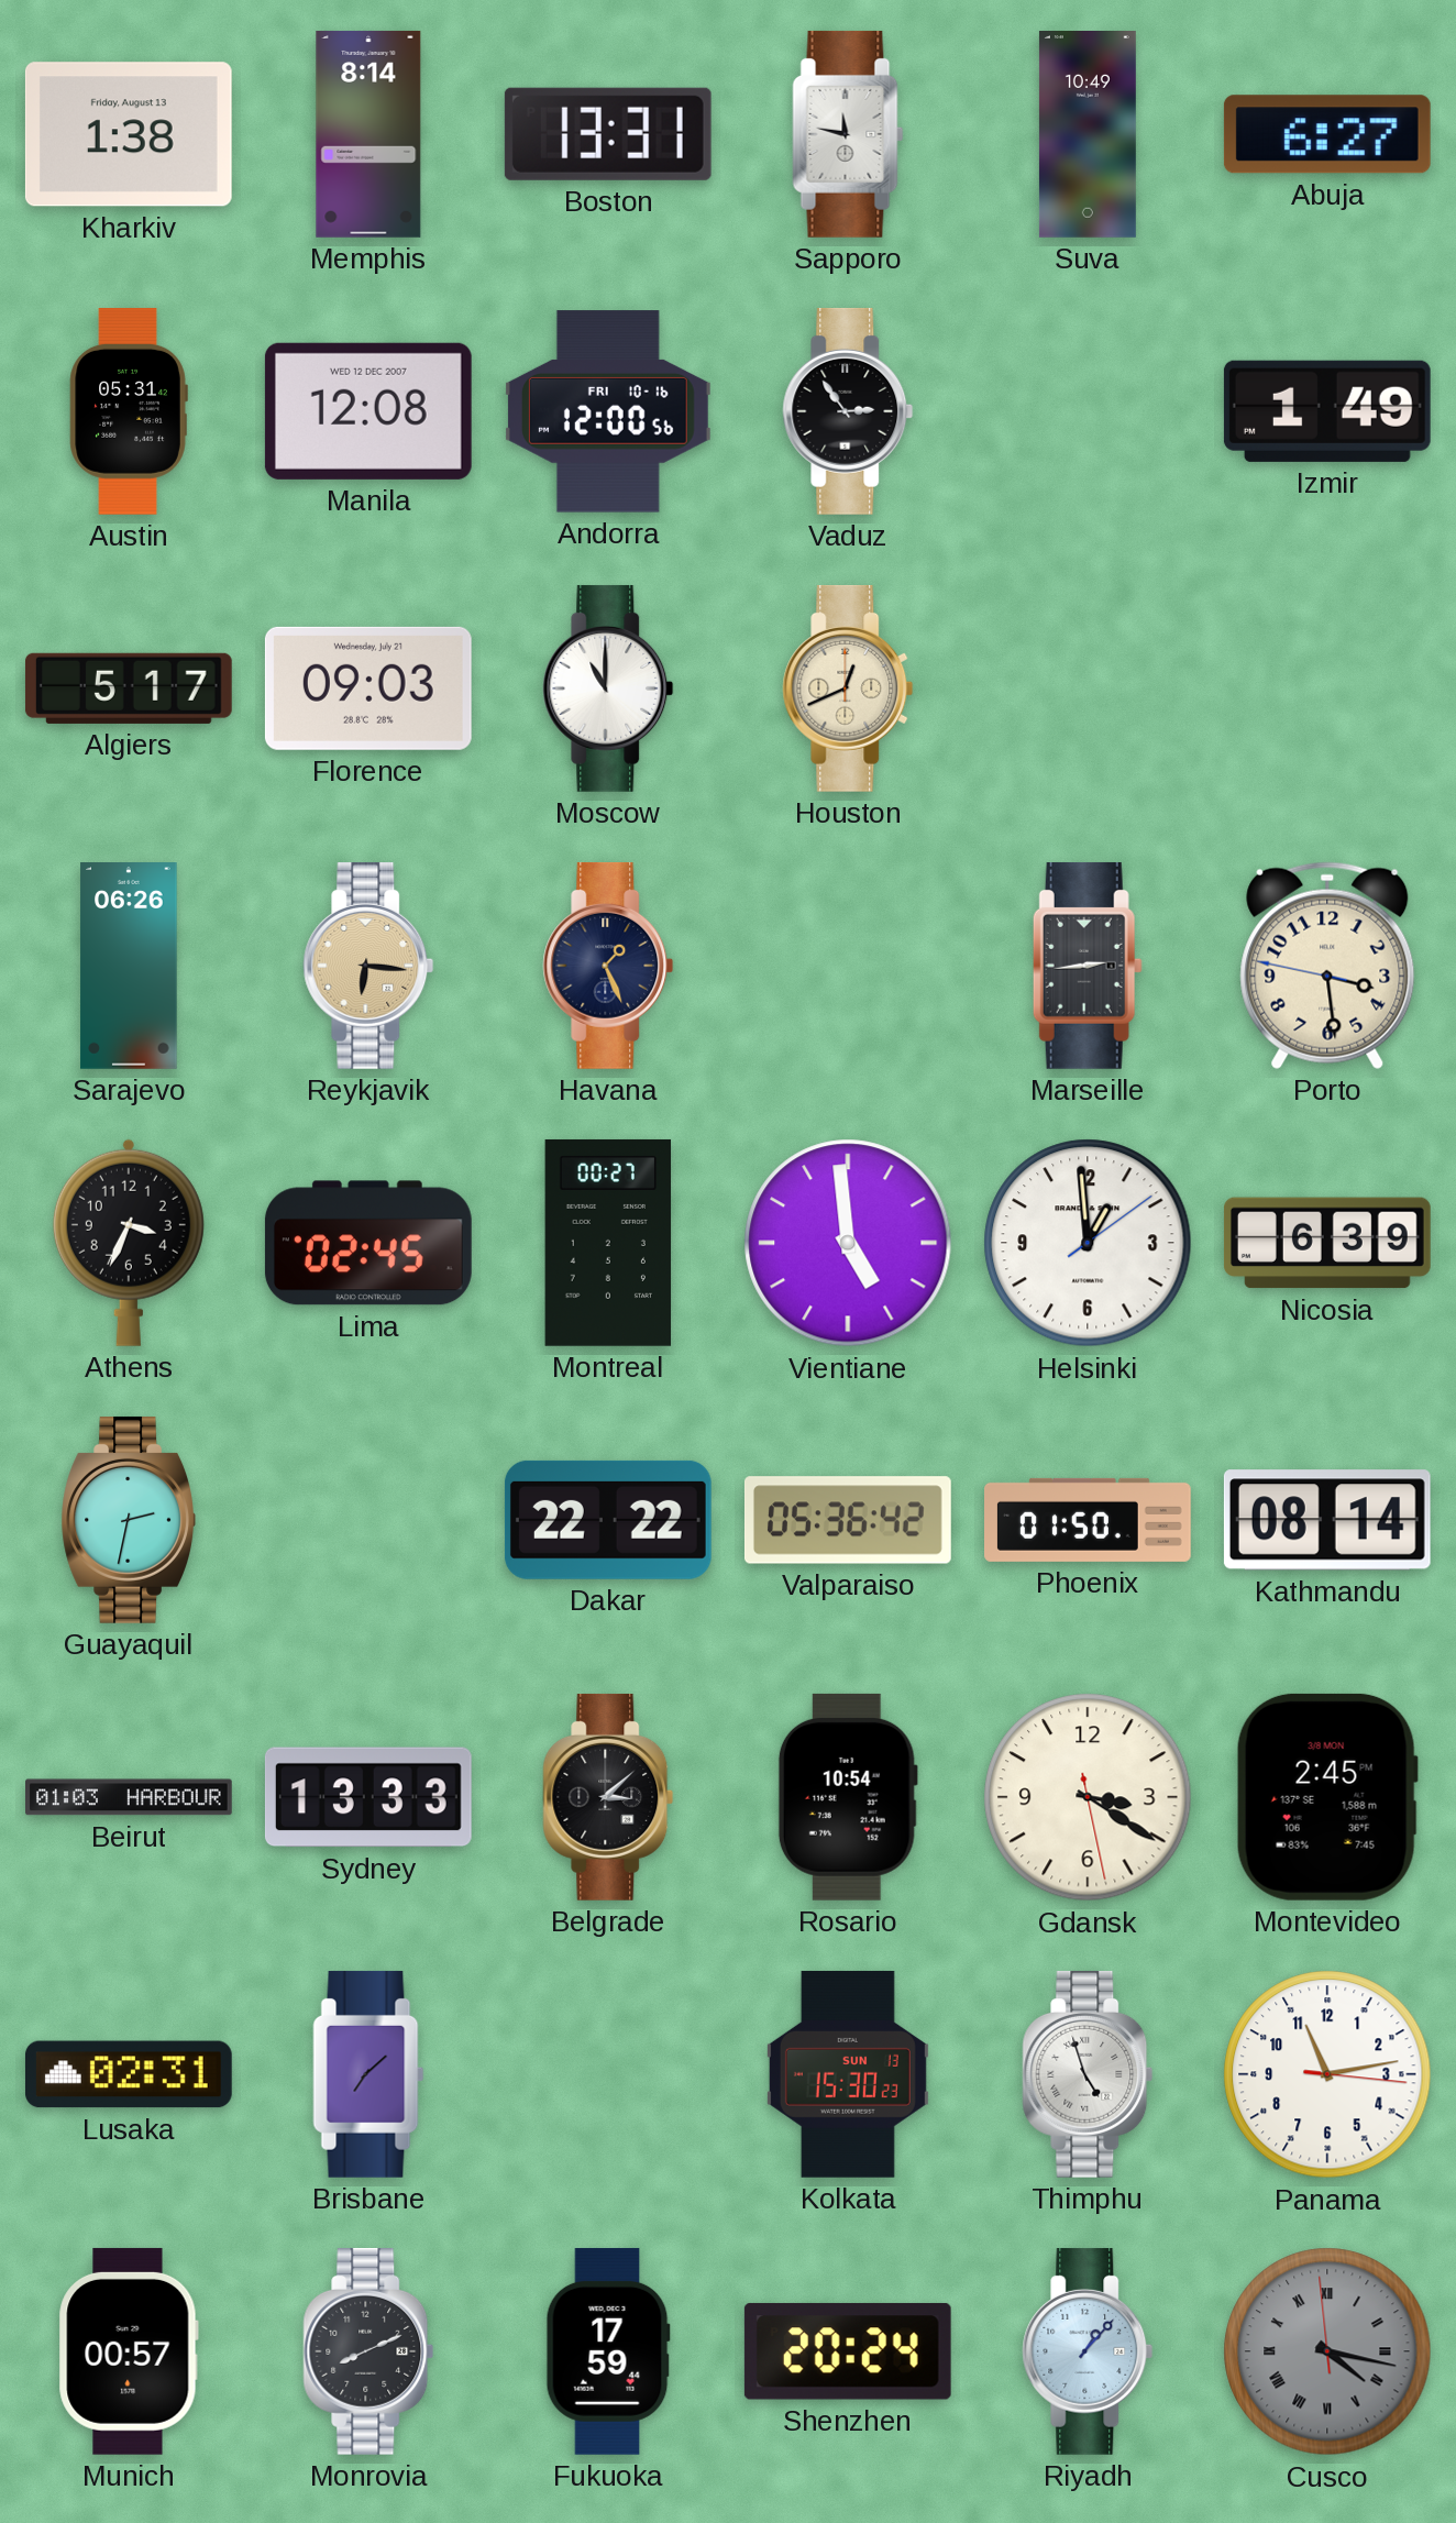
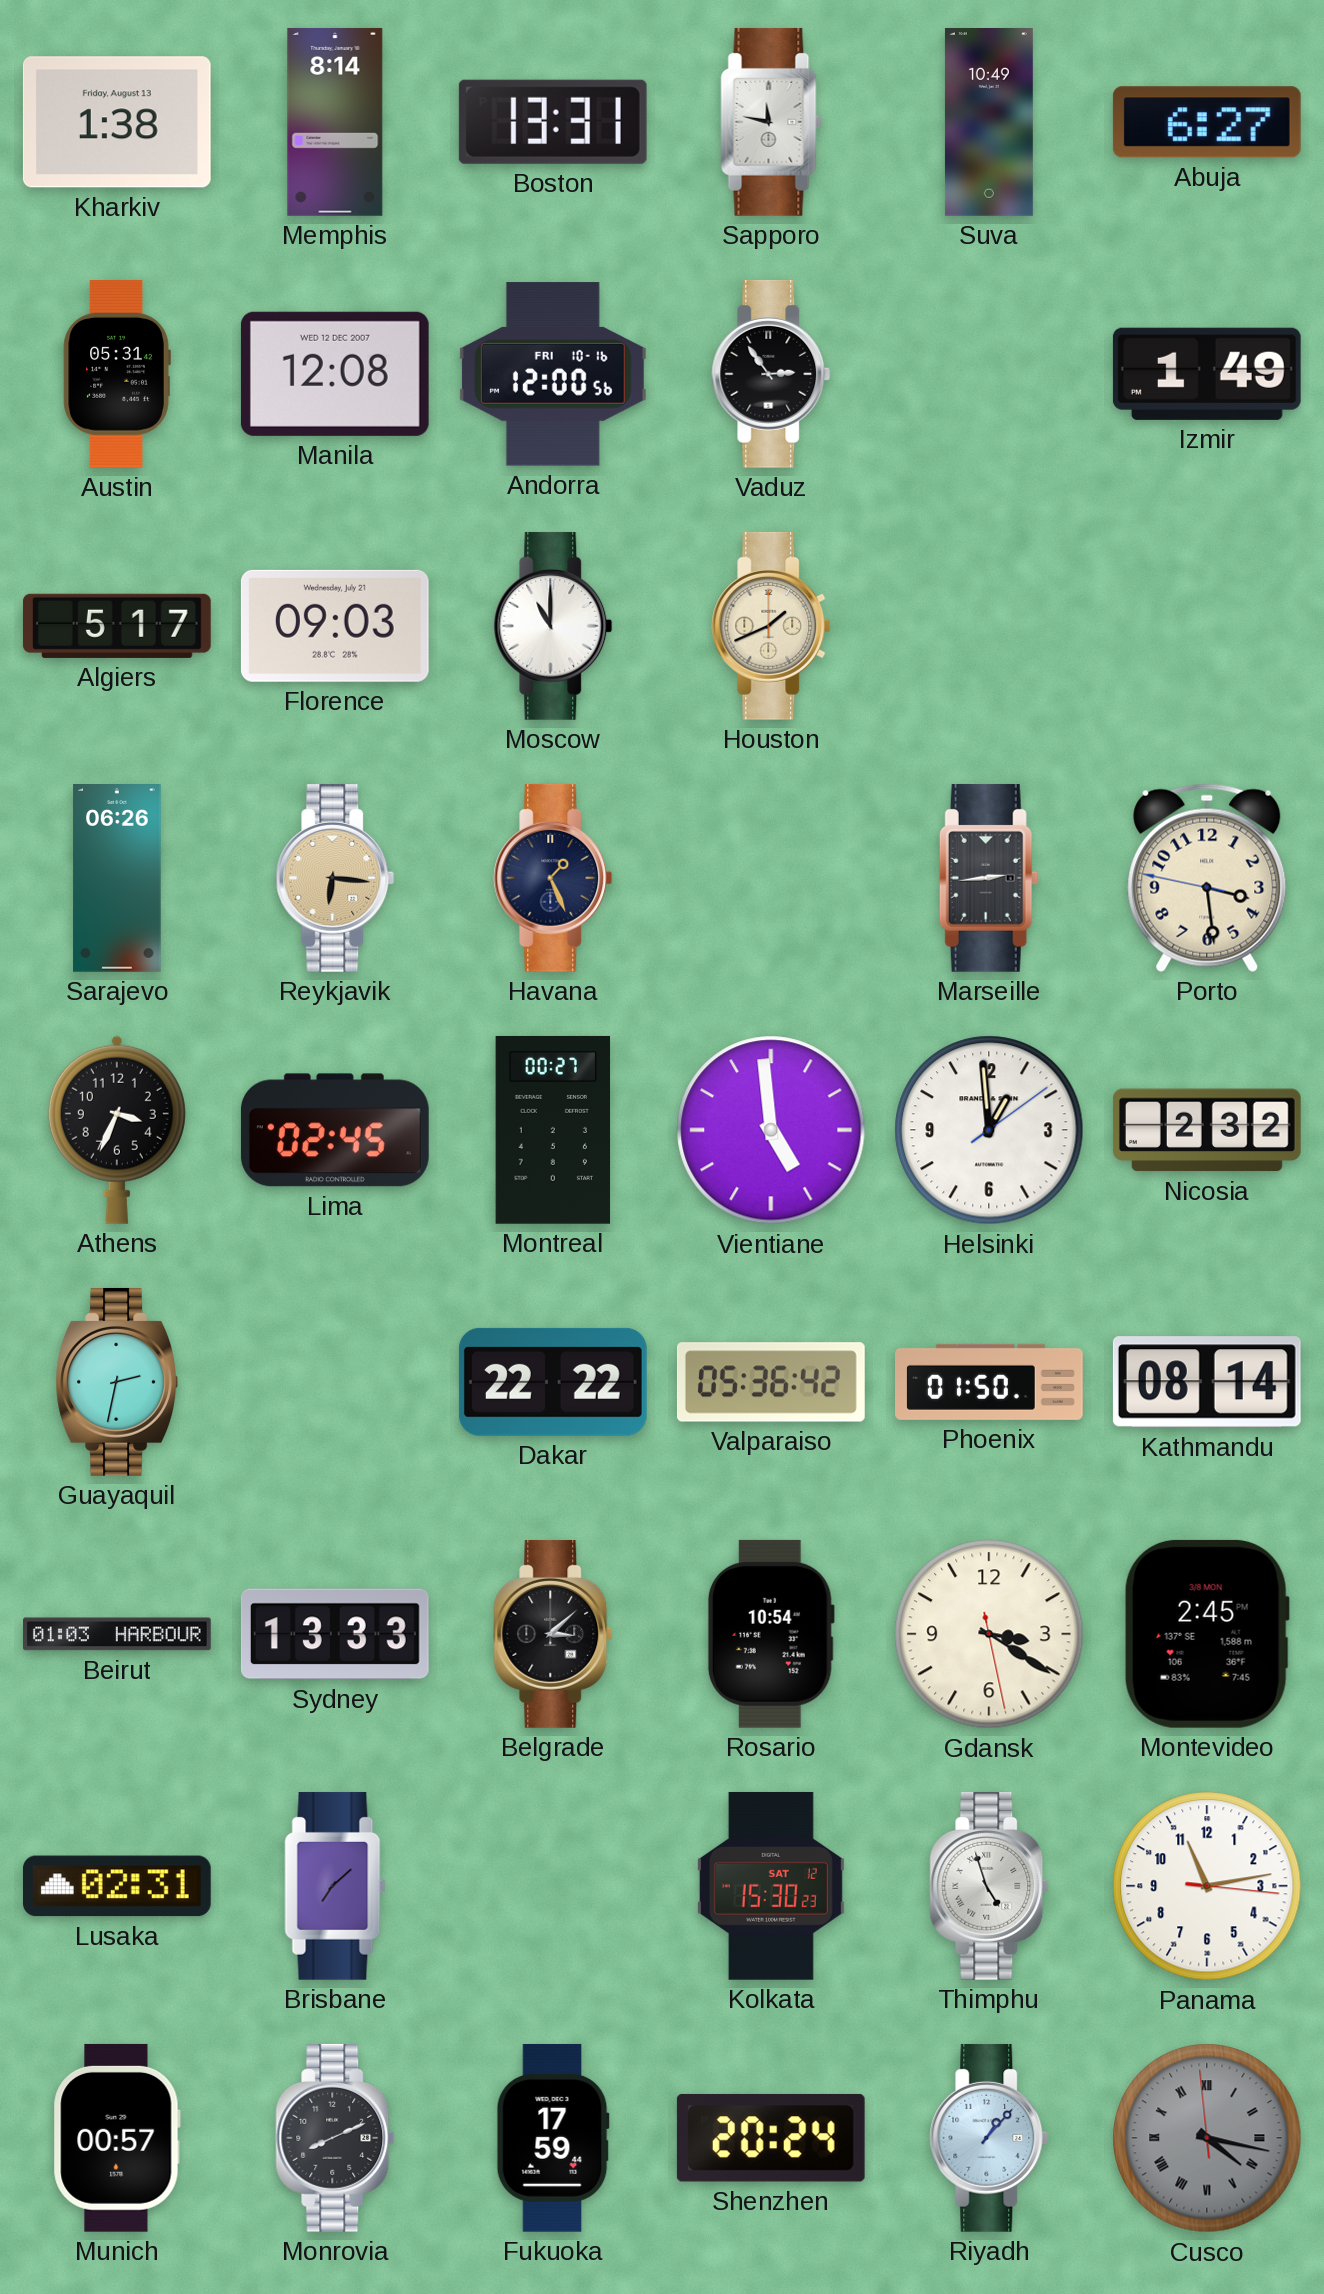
Houston: 12:41 -> 1:41
Nicosia: 6:39 -> 2:32
Kolkata date: SUN 13 -> SAT 12
